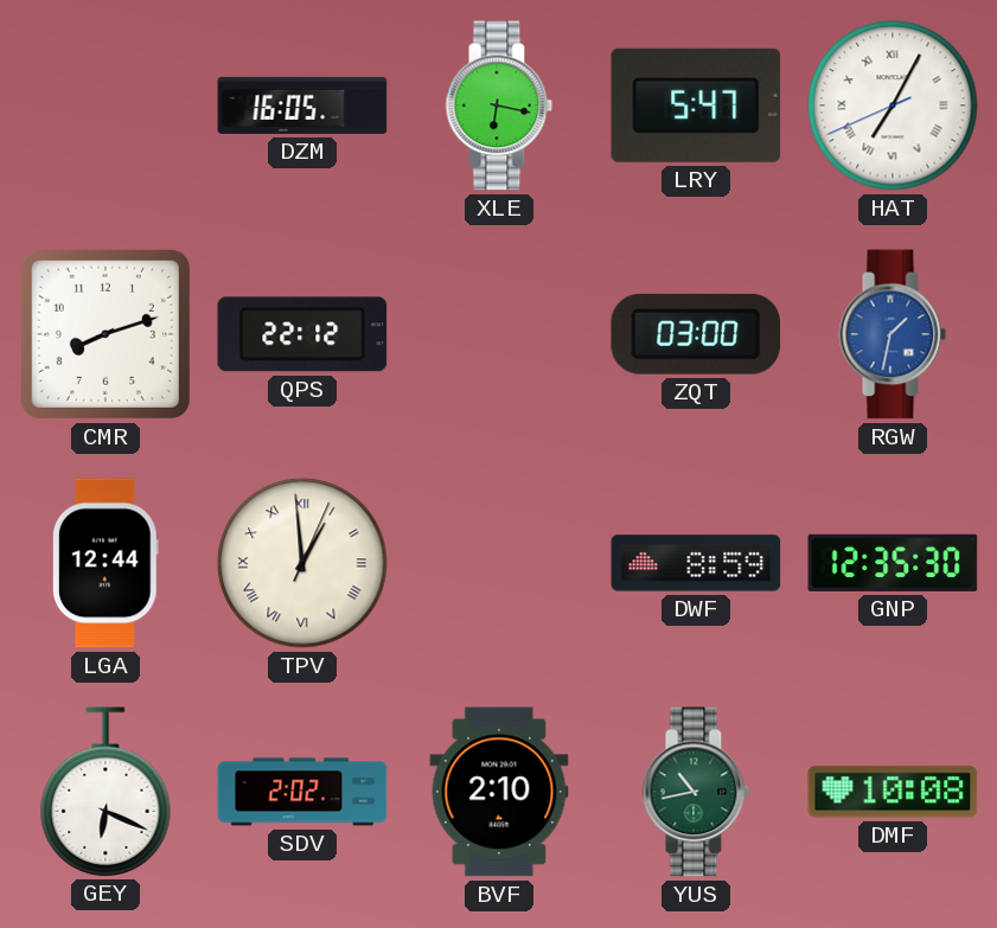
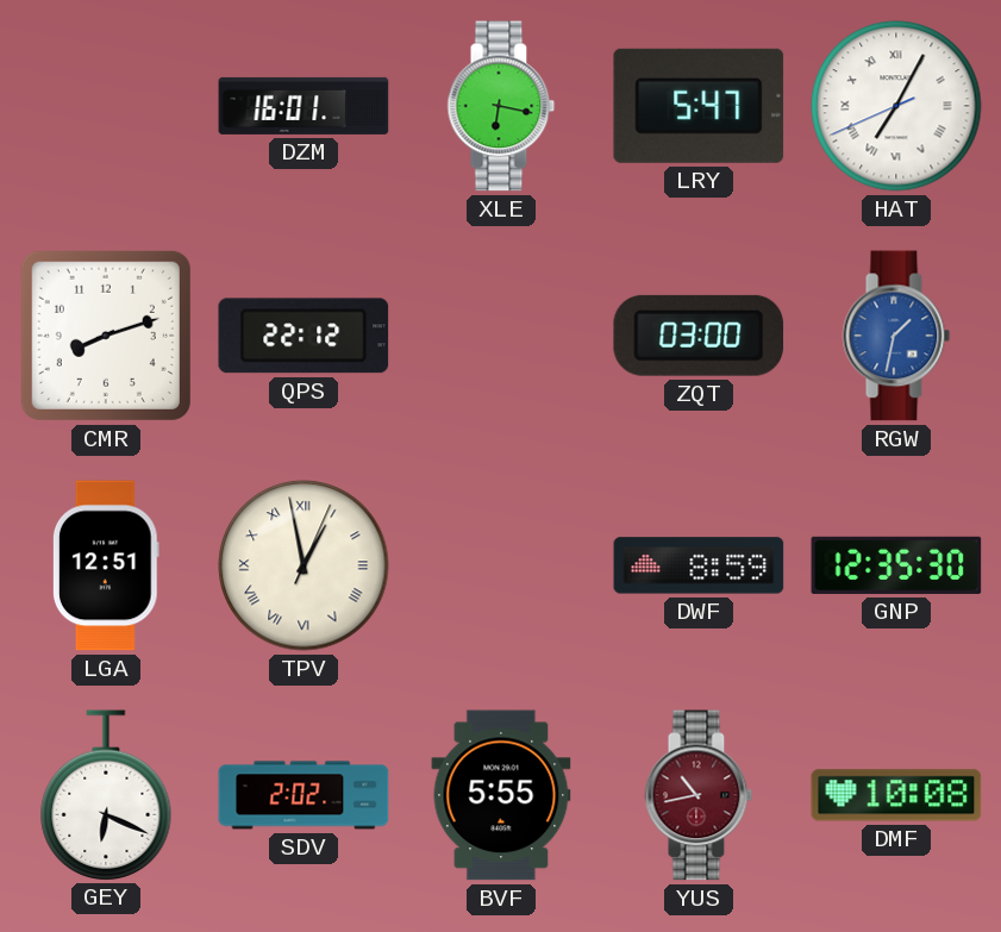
DZM: 16:05 -> 16:01
LGA: 12:44 -> 12:51
TPV: 12:59 -> 12:58
BVF: 2:10 -> 5:55
YUS dial: green -> burgundy
